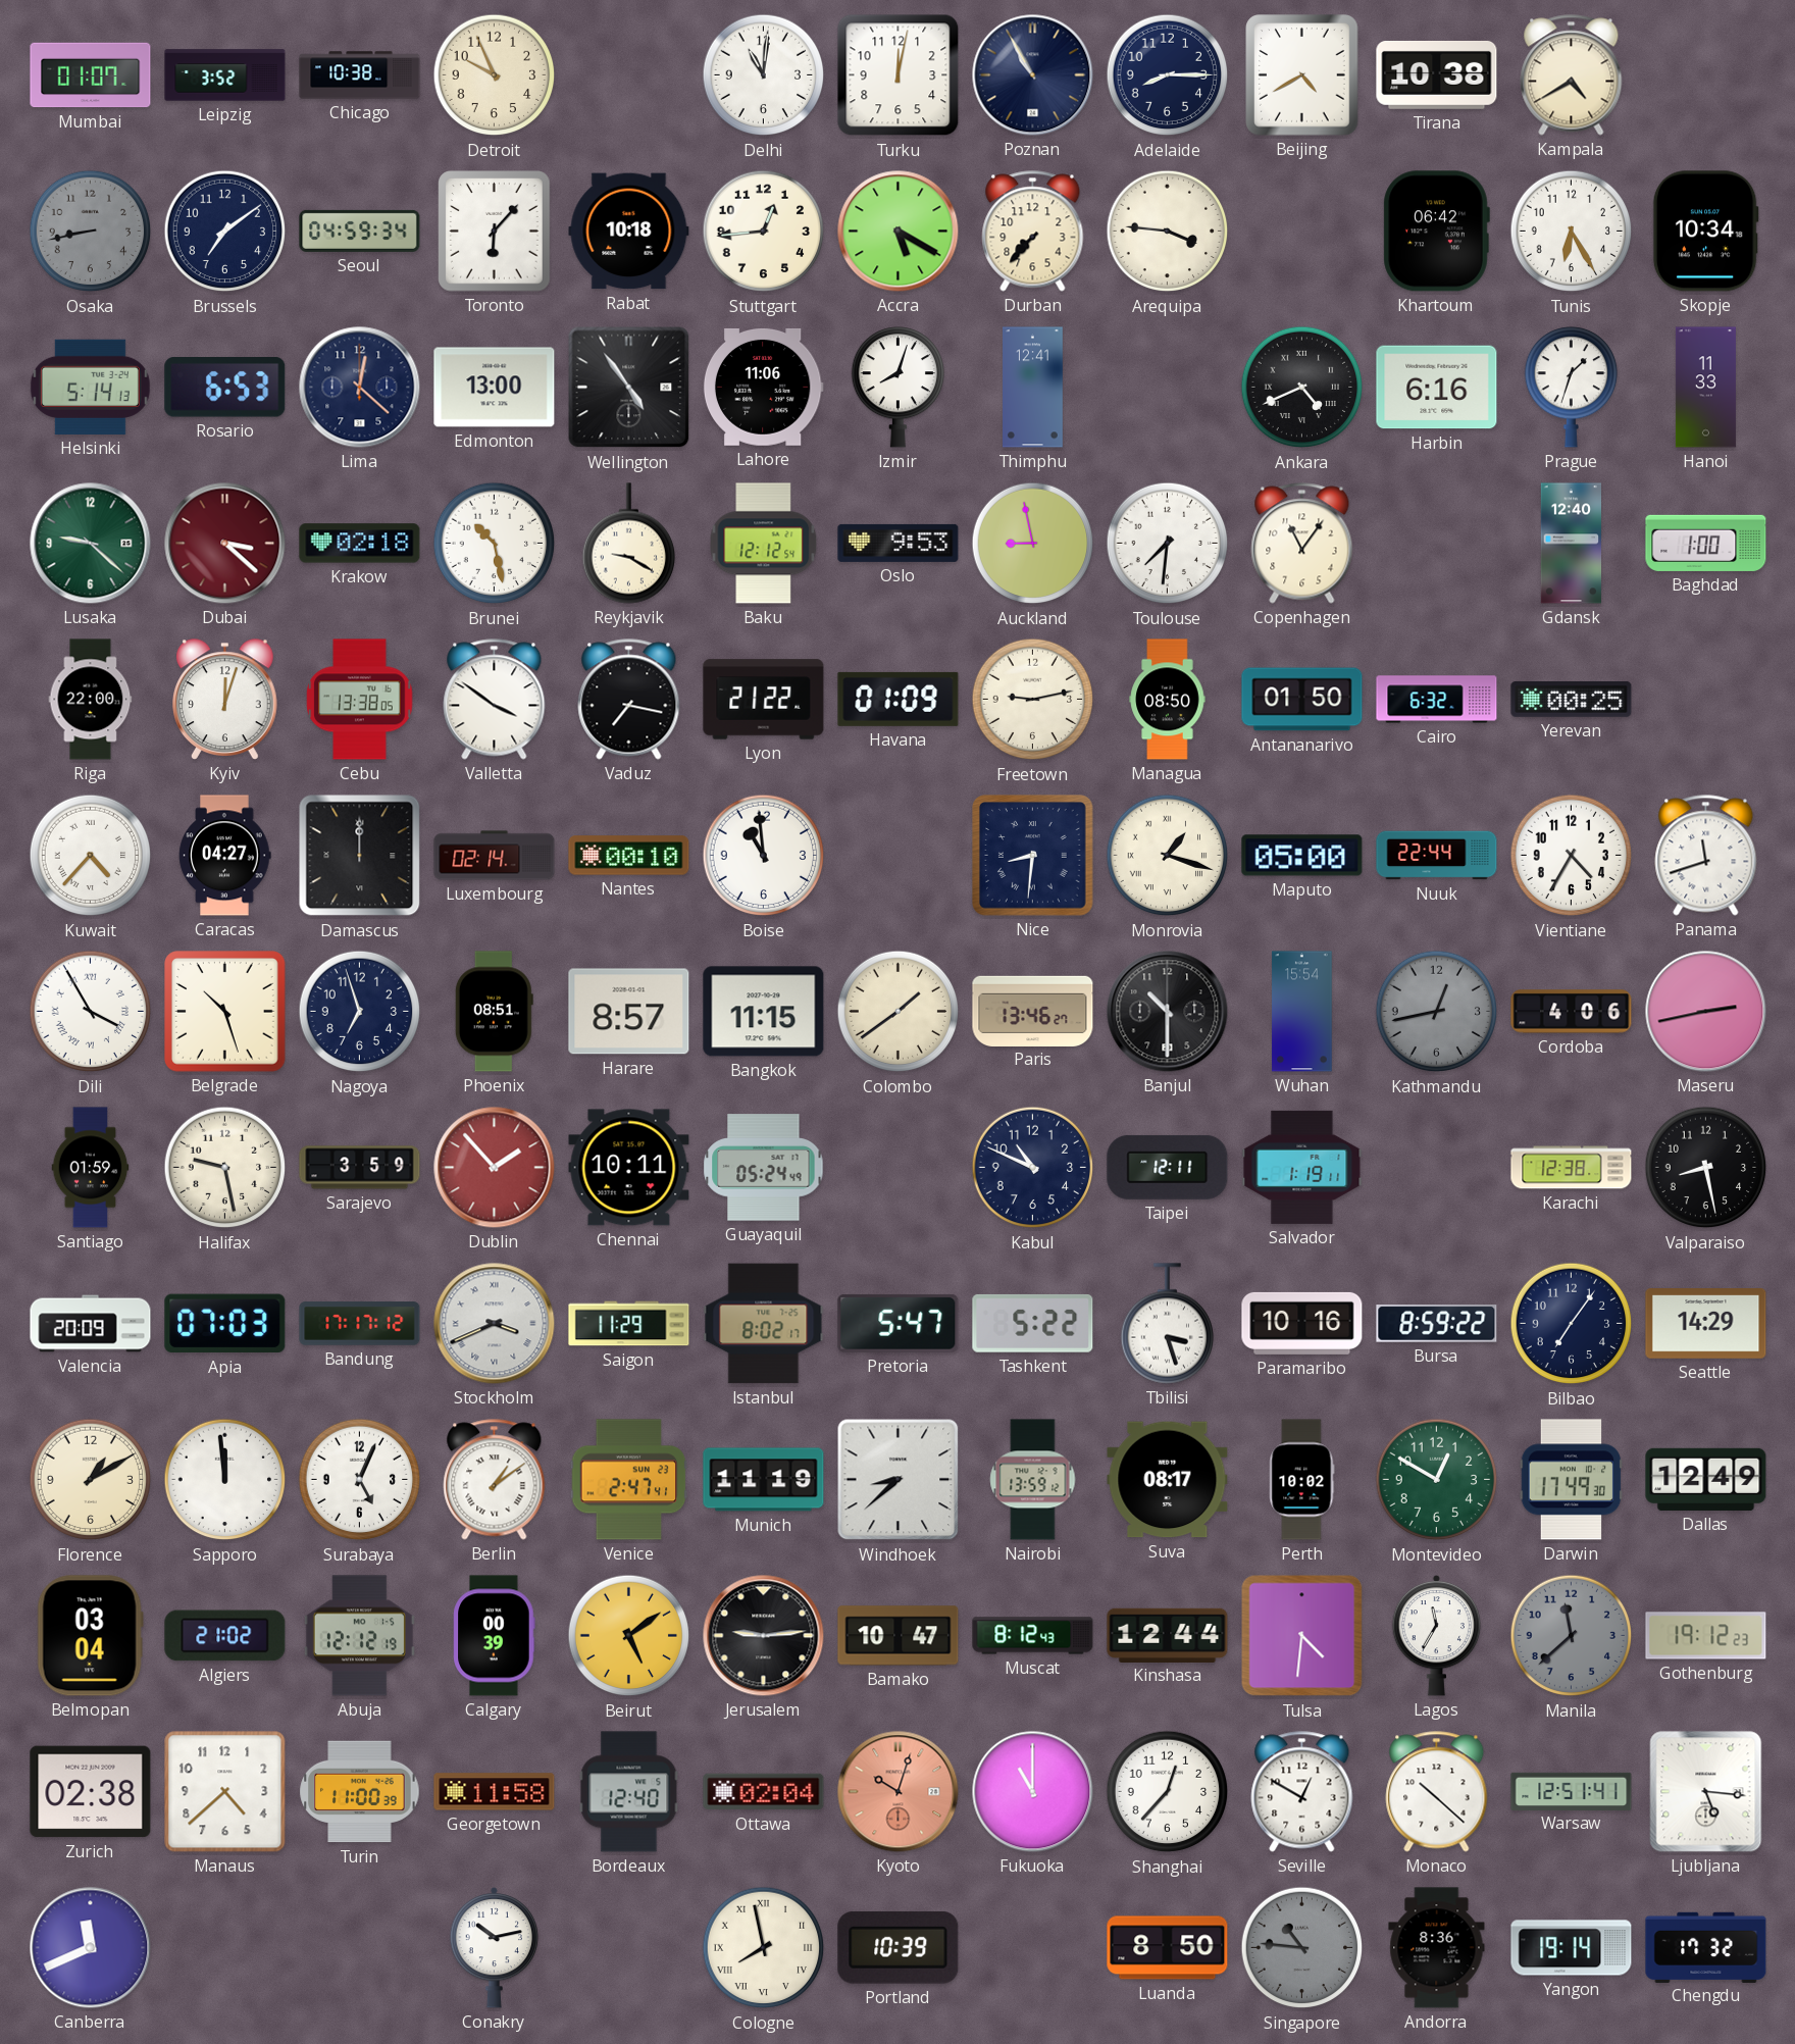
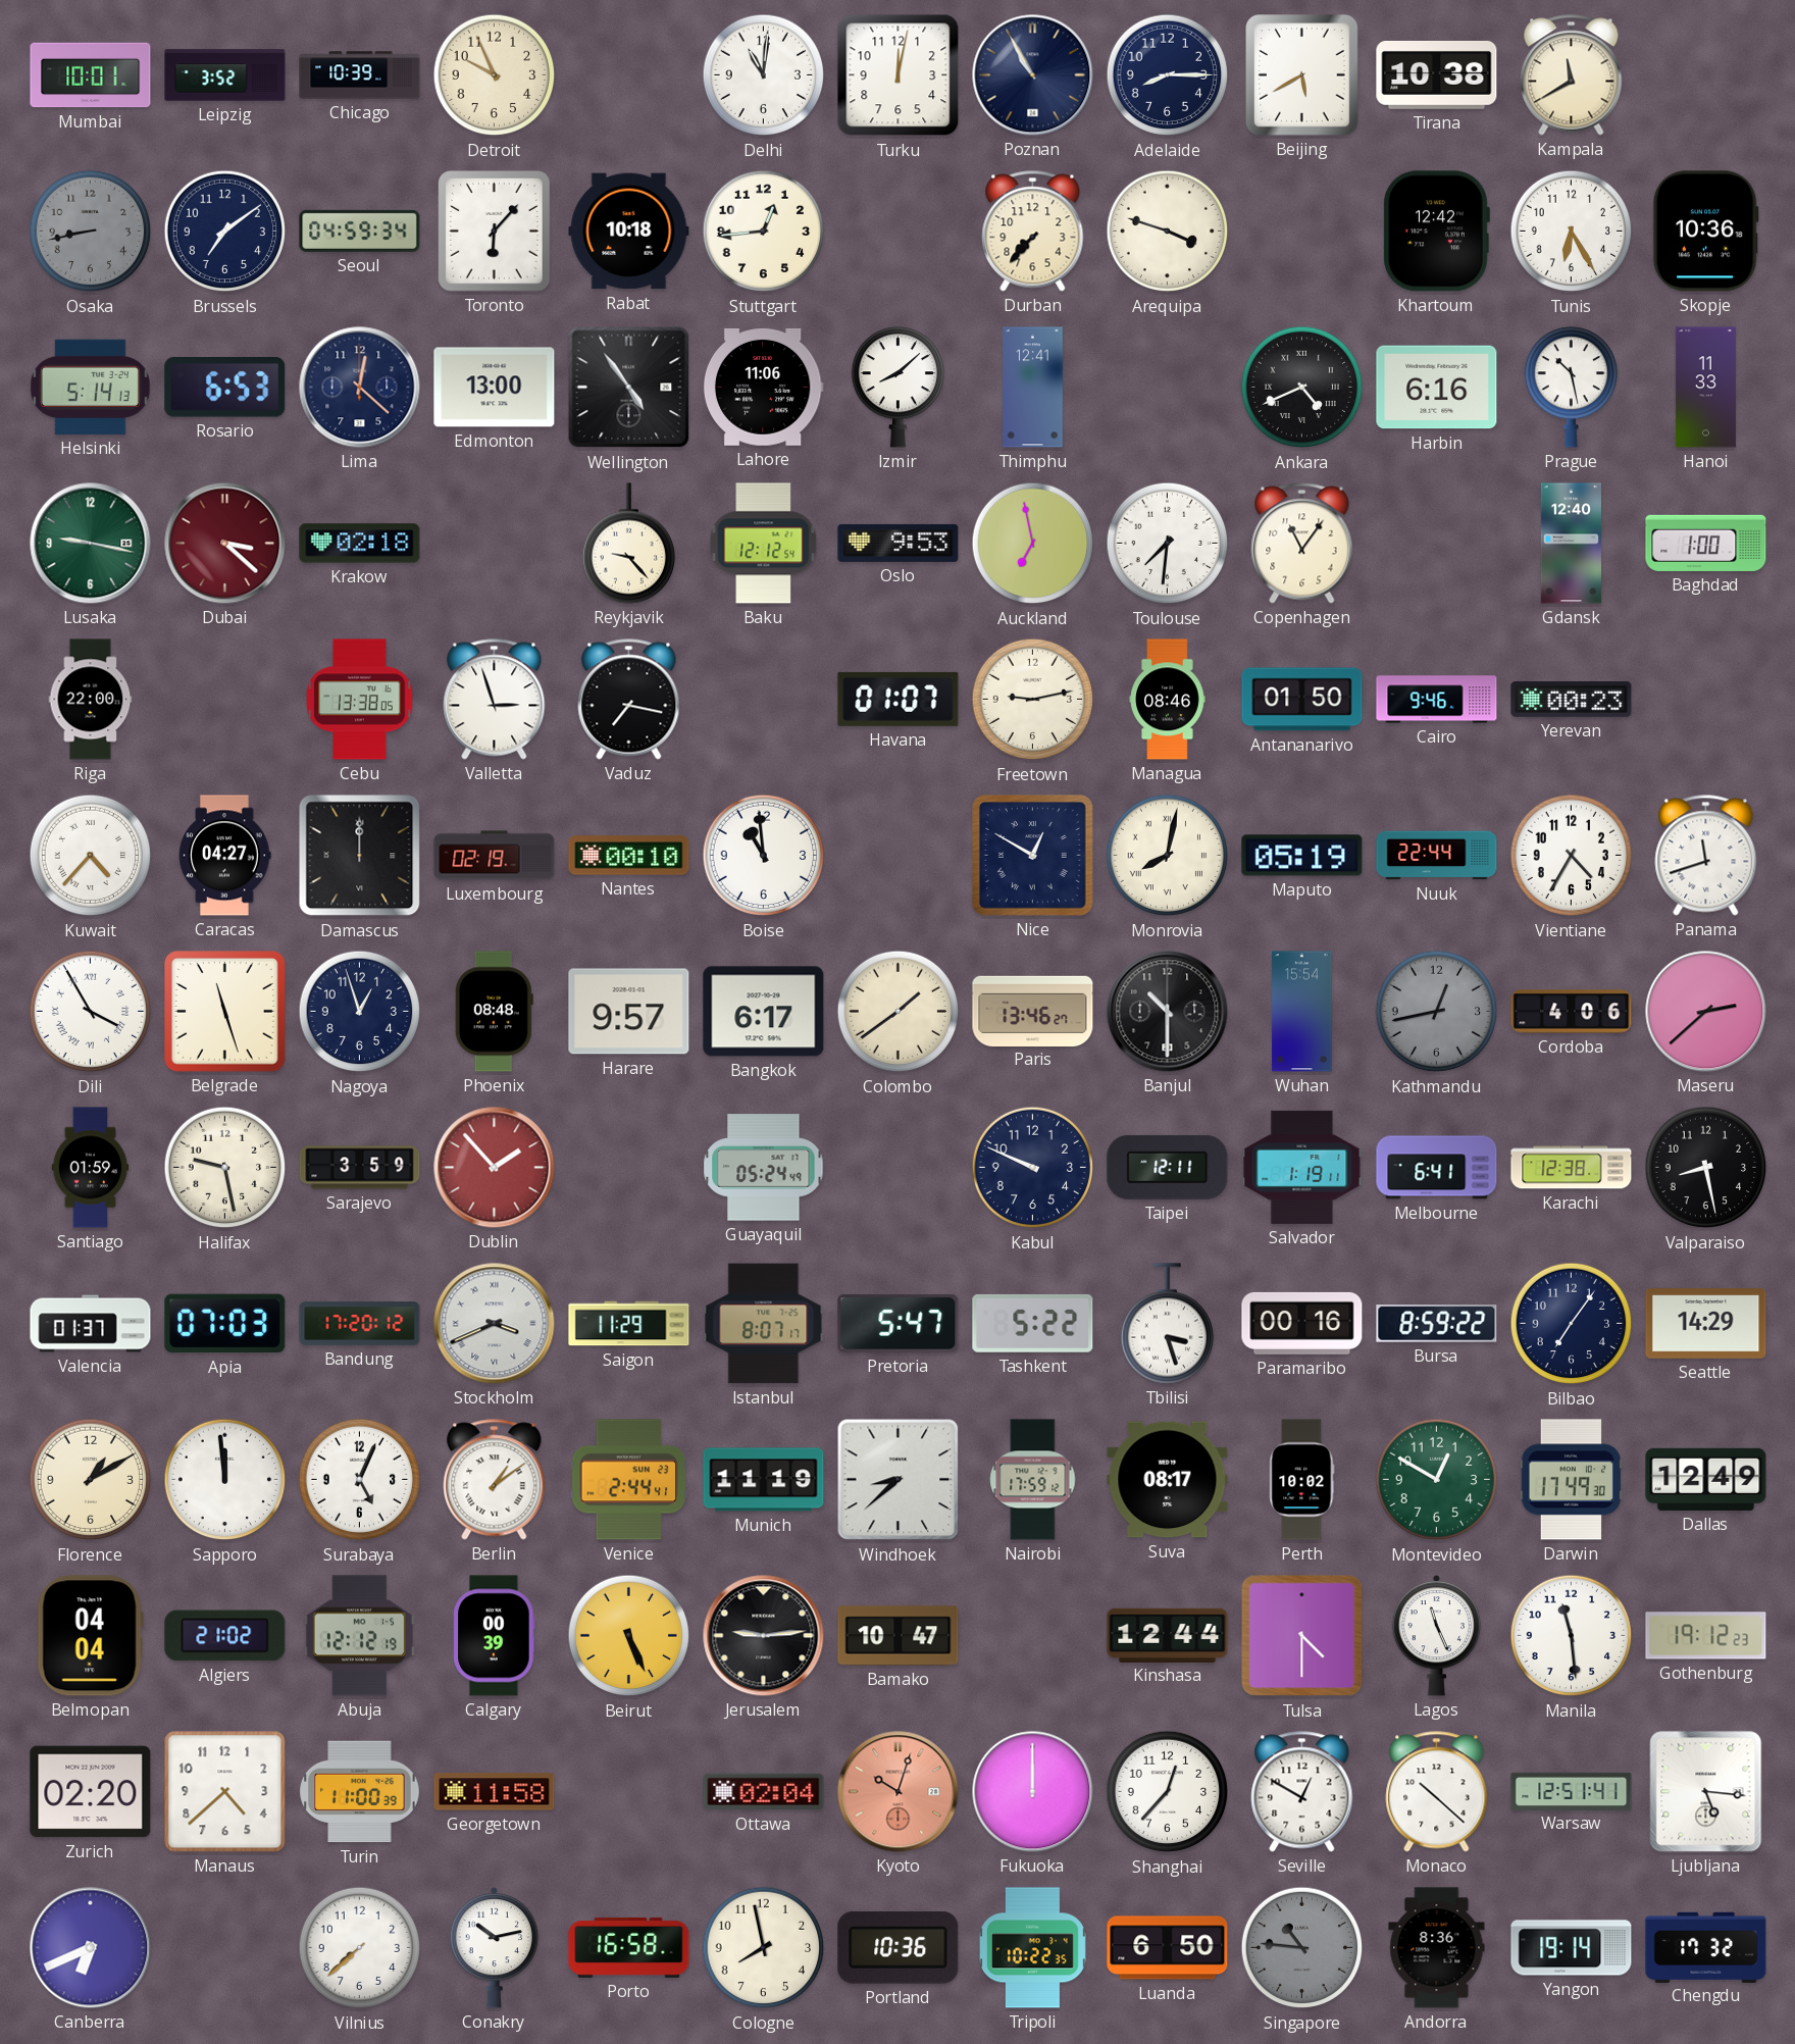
Mumbai: 01:07 -> 10:01
Chicago: 10:38 -> 10:39
Beijing: 4:40 -> 5:40
Kampala: 4:40 -> 11:40
Accra: 5:20 -> none
Arequipa: 3:46 -> 3:48
Khartoum: 06:42 -> 12:42
Skopje: 10:34 -> 10:36
Izmir: 8:03 -> 8:08
Prague: 1:33 -> 10:28
Lusaka: 9:22 -> 9:17
Brunei: 10:28 -> none
Reykjavik: 9:20 -> 9:23
Auckland: 8:58 -> 6:58
Kyiv: 12:03 -> none
Valletta: 3:51 -> 2:57
Lyon: 21:22 -> none
Havana: 01:09 -> 01:07
Managua: 08:50 -> 08:46
Cairo: 6:32 -> 9:46
Yerevan: 00:25 -> 00:23
Luxembourg: 02:14 -> 02:19
Nice: 8:31 -> 12:50
Monrovia: 1:18 -> 8:02
Maputo: 05:00 -> 05:19
Belgrade: 10:27 -> 11:27
Nagoya: 6:57 -> 12:57
Phoenix: 08:51 -> 08:48
Harare: 8:57 -> 9:57
Bangkok: 11:15 -> 6:17
Maseru: 2:43 -> 2:38
Chennai: 10:11 -> none
Kabul: 10:49 -> 9:49
Melbourne: none -> 6:41
Valencia: 20:09 -> 01:37
Bandung: 17:17 -> 17:20
Istanbul: 8:02 -> 8:07
Paramaribo: 10:16 -> 00:16
Venice: 2:47 -> 2:44
Nairobi: 13:59 -> 17:59
Belmopan: 03:04 -> 04:04
Beirut: 5:09 -> 5:26
Muscat: 8:12 -> none
Tulsa: 4:31 -> 4:30
Lagos: 11:35 -> 11:26
Manila: 11:38 -> 11:29
Manila dial: grey -> white
Zurich: 02:38 -> 02:20
Bordeaux: 12:40 -> none
Fukuoka: 11:00 -> 12:00
Canberra: 11:41 -> 6:41
Vilnius: none -> 7:38
Porto: none -> 16:58
Cologne numerals: Roman -> Arabic
Portland: 10:39 -> 10:36
Tripoli: none -> 10:22
Luanda: 8:50 -> 6:50
